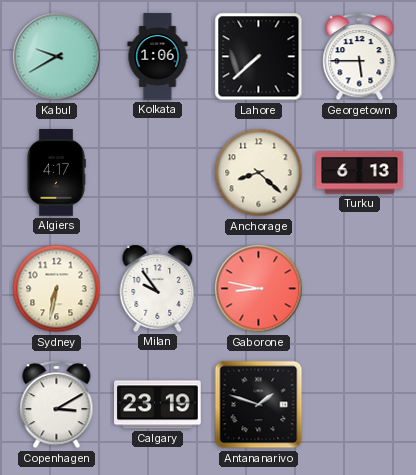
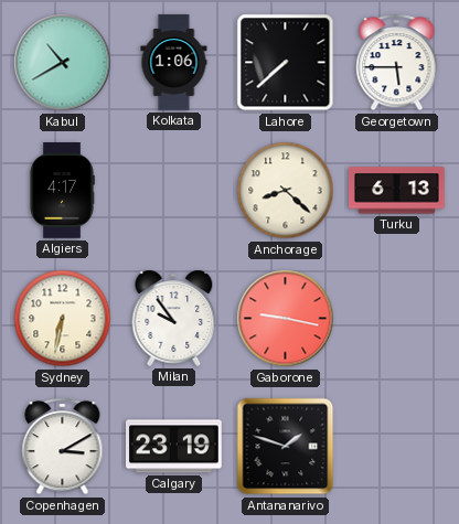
Kabul: 9:40 -> 10:40
Gaborone: 8:47 -> 9:17
